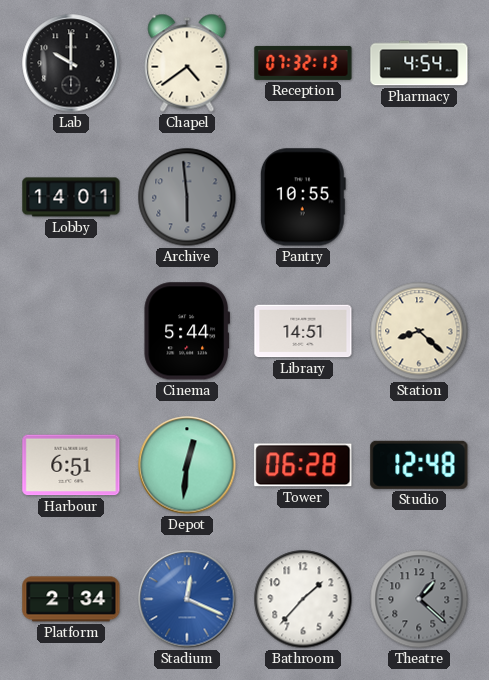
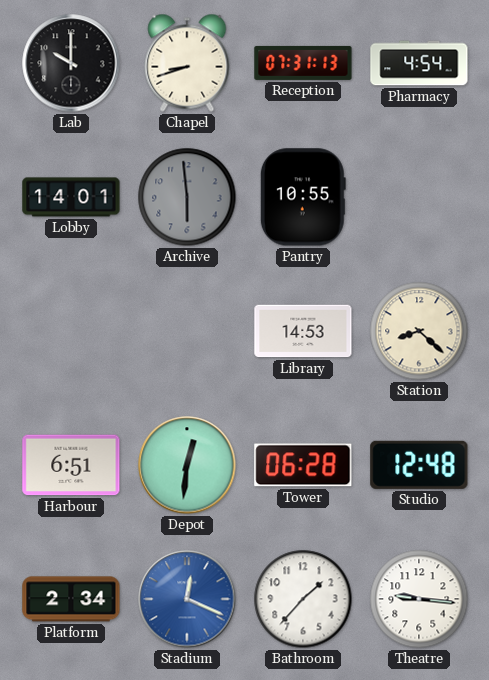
Chapel: 4:39 -> 8:42
Reception: 07:32 -> 07:31
Cinema: 5:44 -> none
Library: 14:51 -> 14:53
Theatre: 1:22 -> 9:16
Theatre dial: grey -> white
